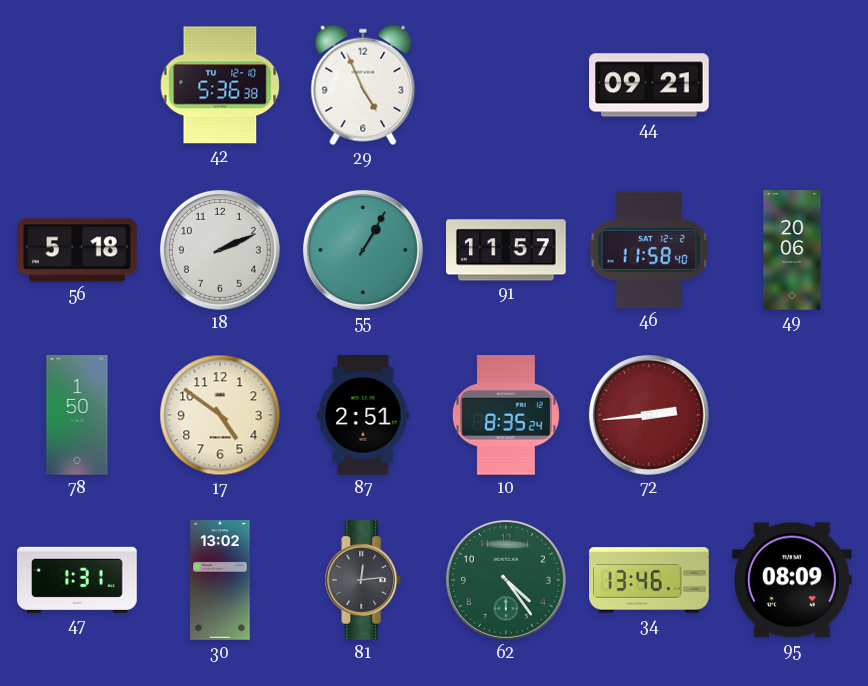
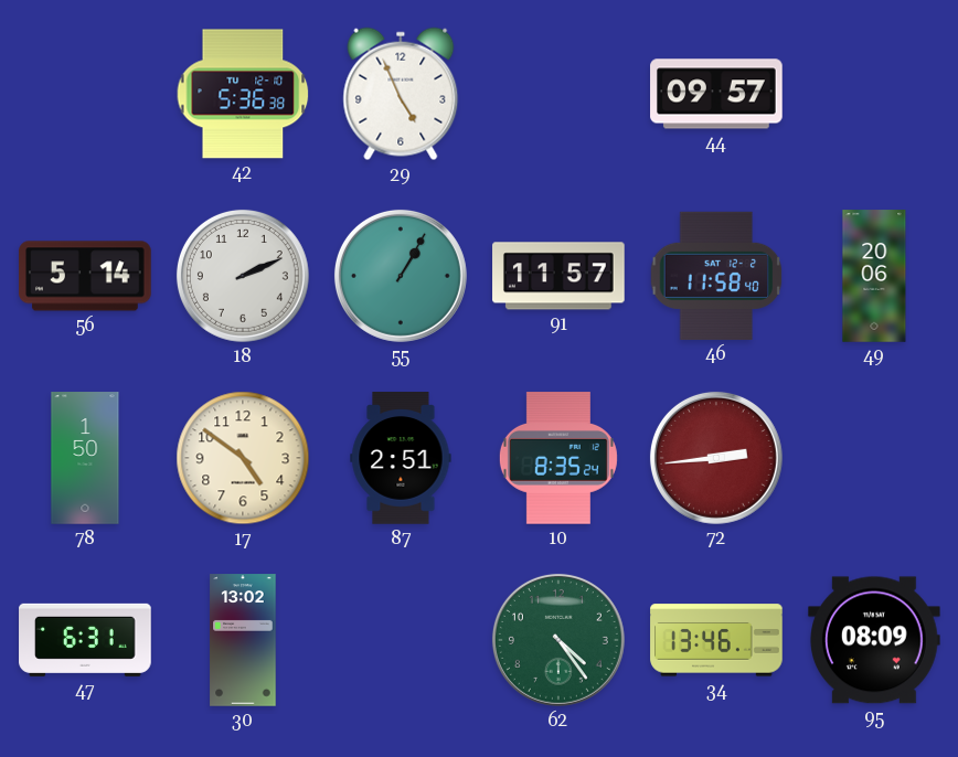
44: 09:21 -> 09:57
56: 5:18 -> 5:14
47: 1:31 -> 6:31
81: 12:14 -> none
